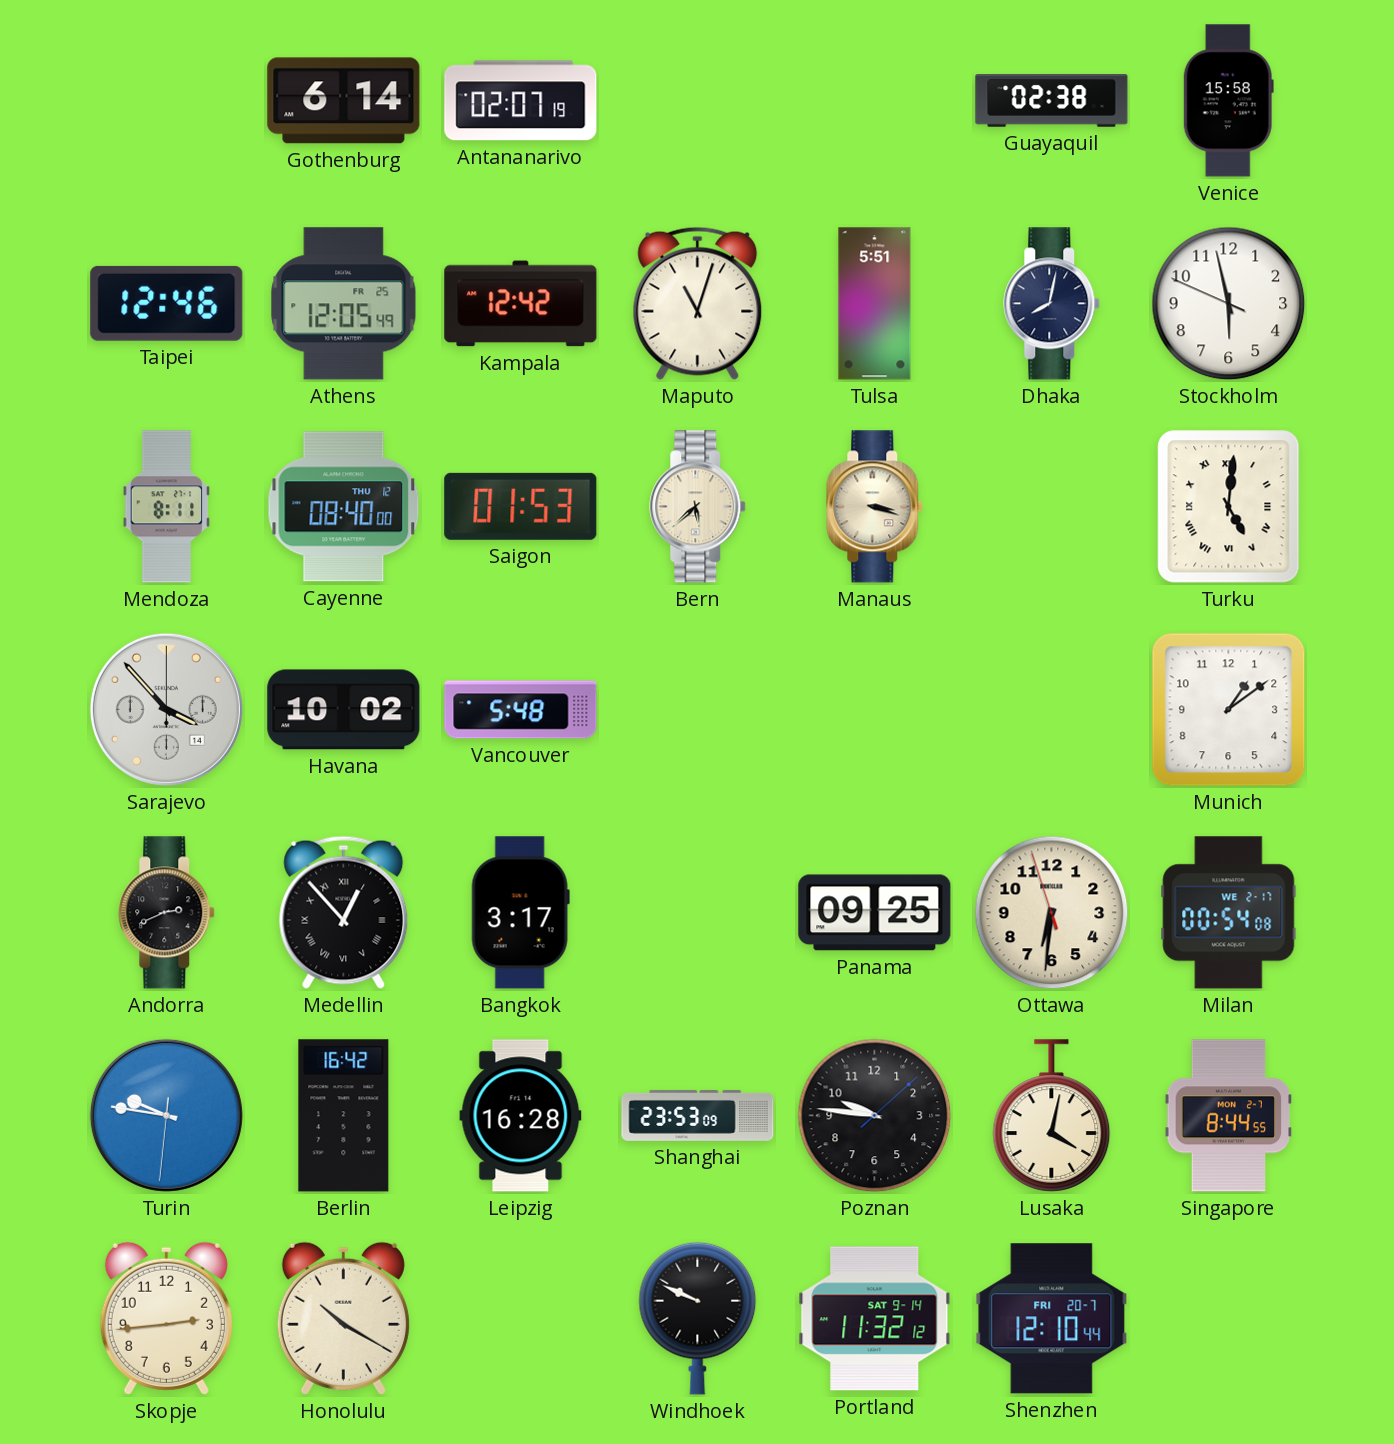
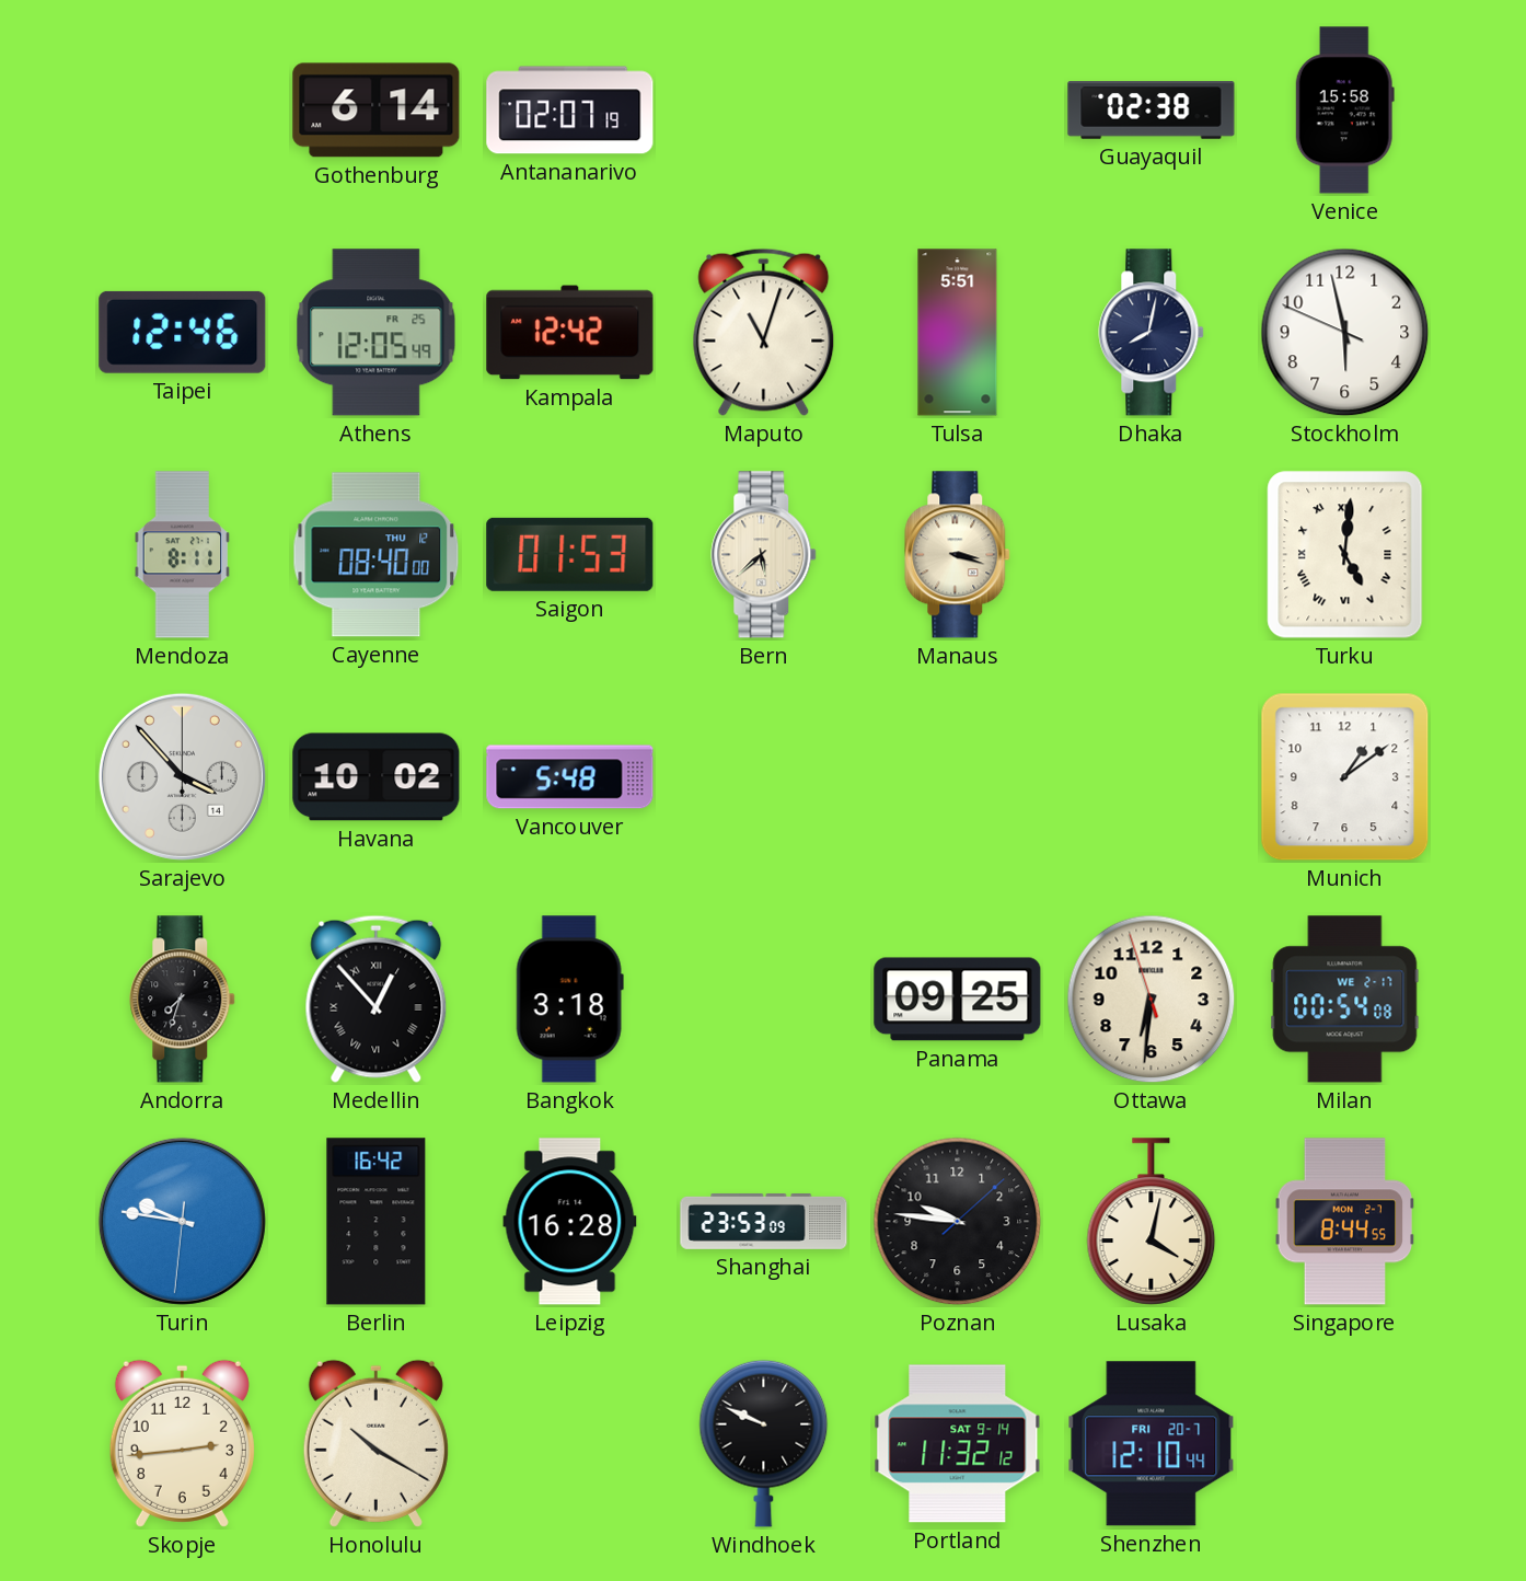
Andorra: 2:41 -> 7:33
Bangkok: 3:17 -> 3:18
